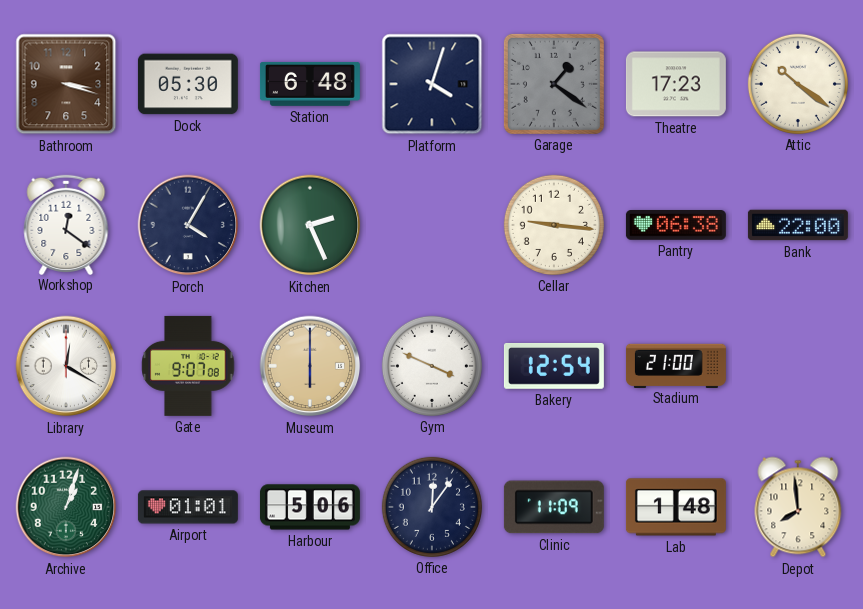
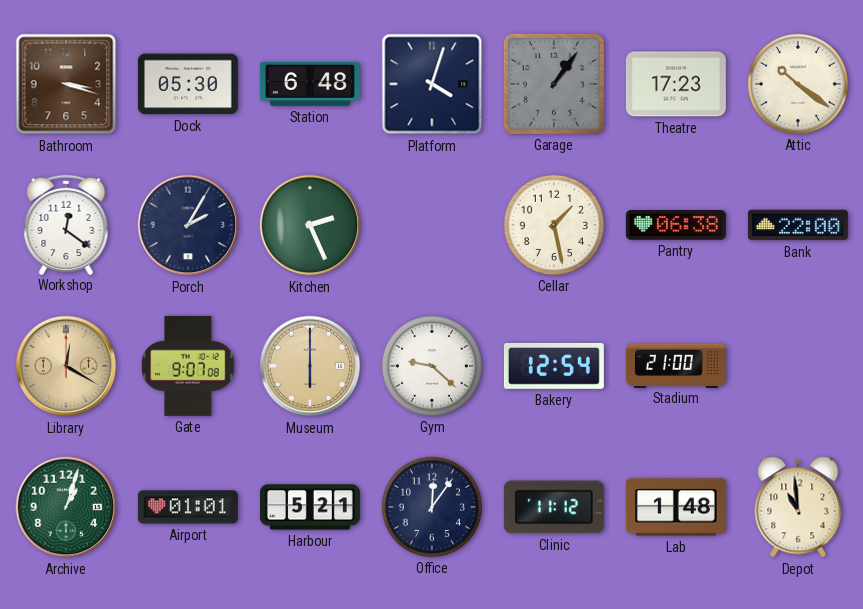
Garage: 1:21 -> 1:06
Porch: 4:05 -> 2:05
Cellar: 9:16 -> 1:28
Library dial: white -> champagne
Gym: 3:49 -> 9:22
Harbour: 5:06 -> 5:21
Clinic: 11:09 -> 11:12
Depot: 7:59 -> 10:59
